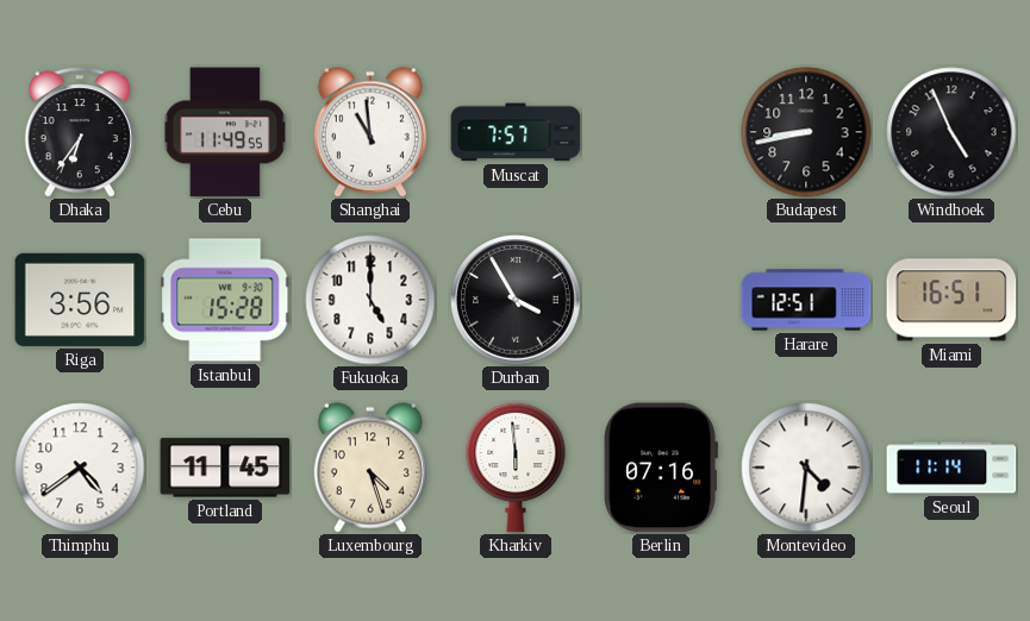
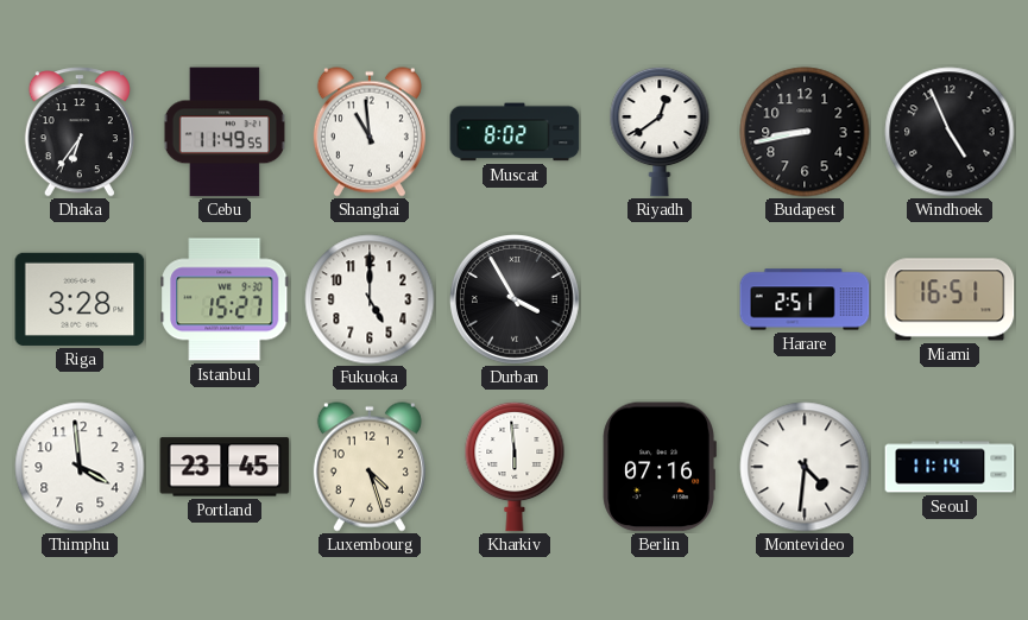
Muscat: 7:57 -> 8:02
Riyadh: none -> 12:39
Riga: 3:56 -> 3:28
Istanbul: 15:28 -> 15:27
Harare: 12:51 -> 2:51
Thimphu: 4:39 -> 3:59
Portland: 11:45 -> 23:45
